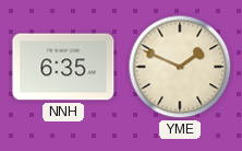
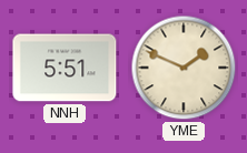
NNH: 6:35 -> 5:51
